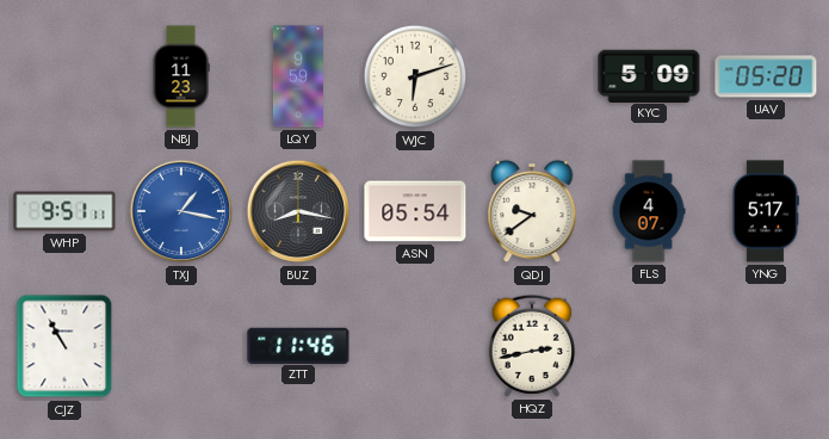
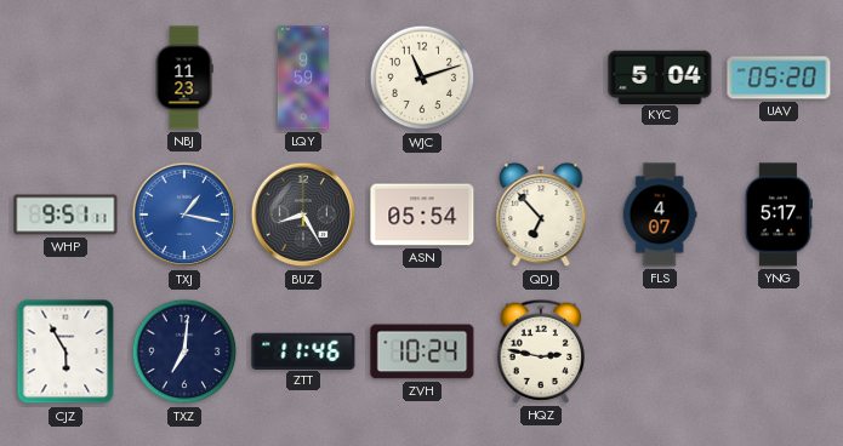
WJC: 6:12 -> 11:12
KYC: 5:09 -> 5:04
BUZ: 8:17 -> 8:25
QDJ: 9:39 -> 6:53
CJZ: 10:55 -> 5:55
TXZ: none -> 7:01
ZVH: none -> 10:24
HQZ: 2:43 -> 2:47
